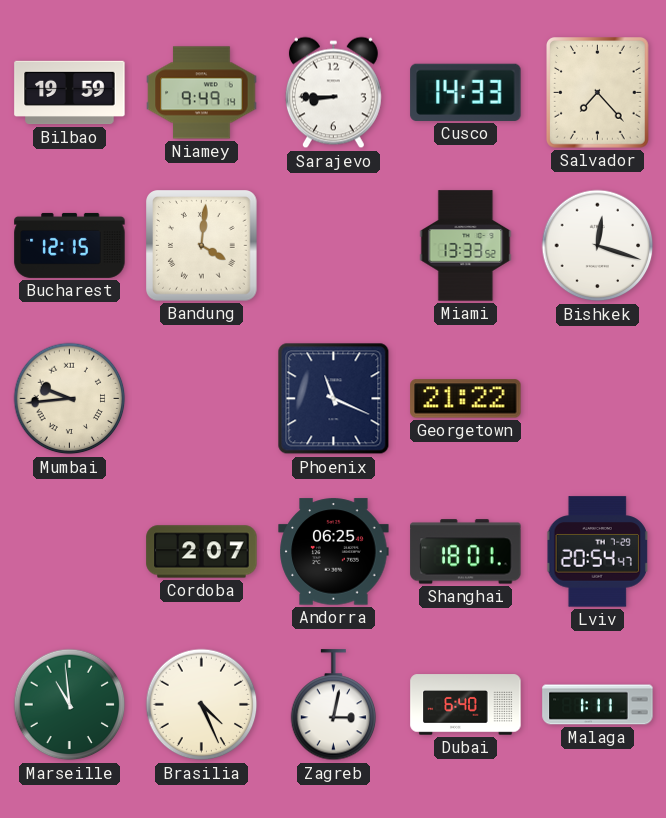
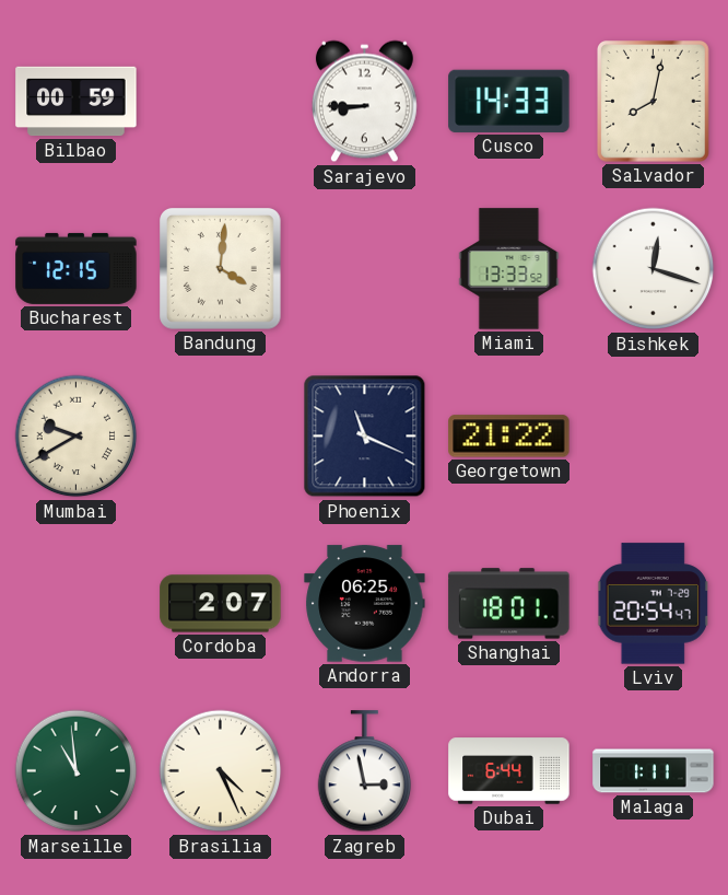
Bilbao: 19:59 -> 00:59
Niamey: 9:49 -> none
Salvador: 7:23 -> 8:02
Mumbai: 9:44 -> 9:40
Zagreb: 3:02 -> 2:58
Dubai: 6:40 -> 6:44
